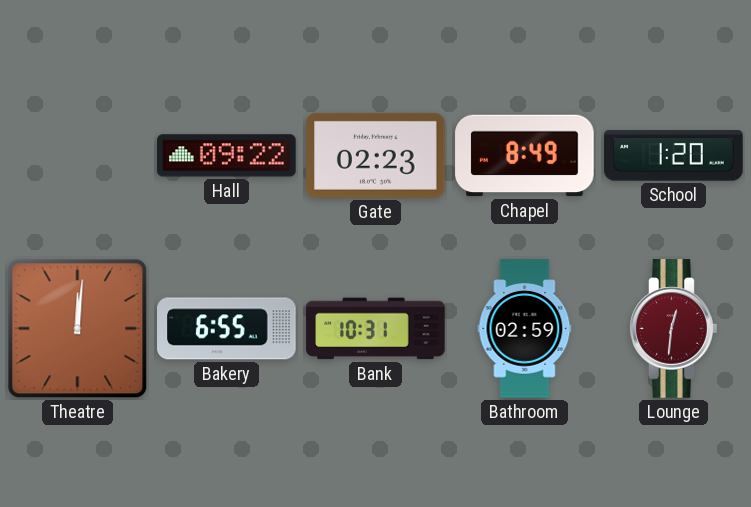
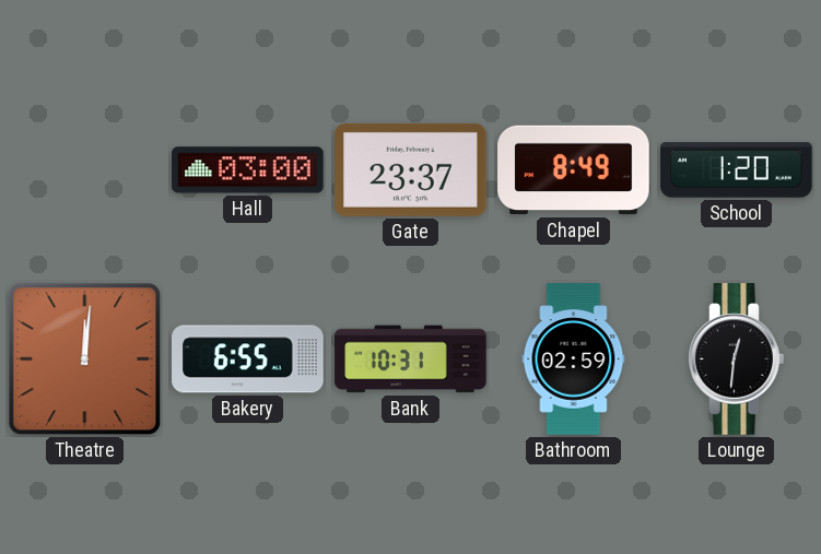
Hall: 09:22 -> 03:00
Gate: 02:23 -> 23:37
Lounge dial: burgundy -> black
